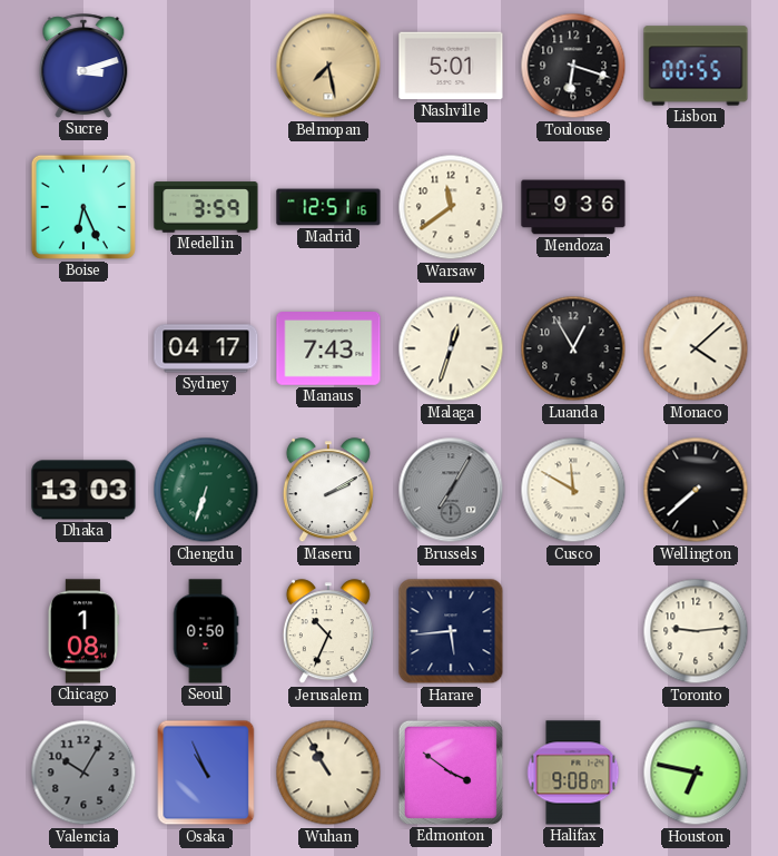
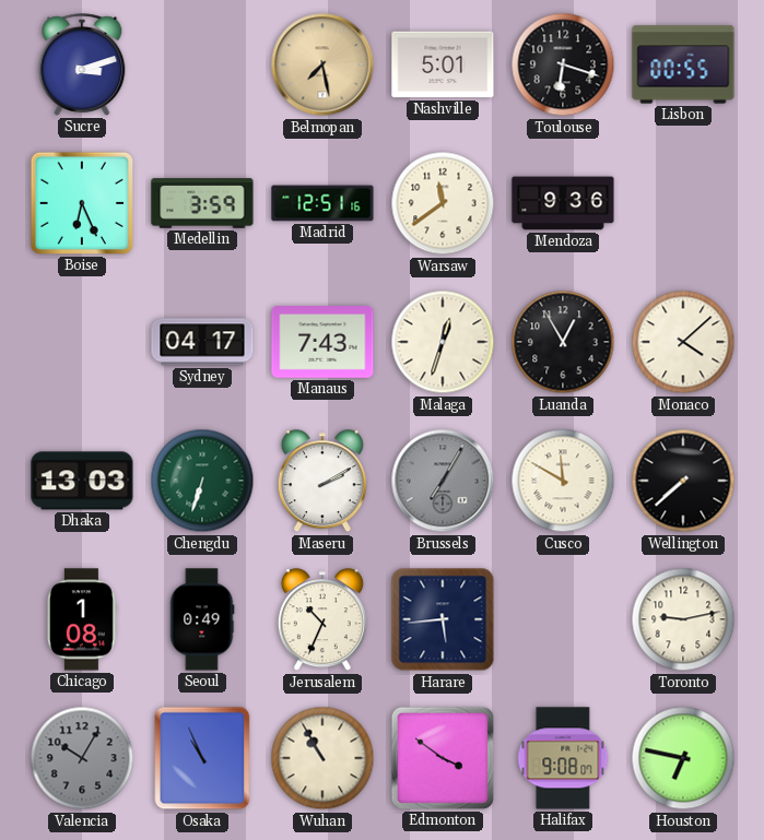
Seoul: 0:50 -> 0:49
Toronto: 9:14 -> 9:13
